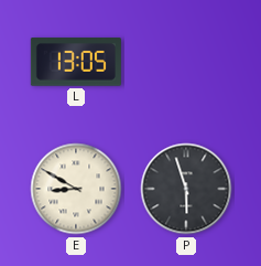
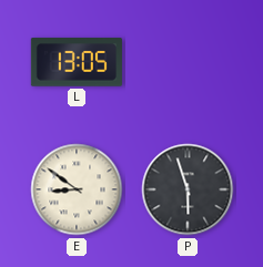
E: 8:50 -> 8:51
